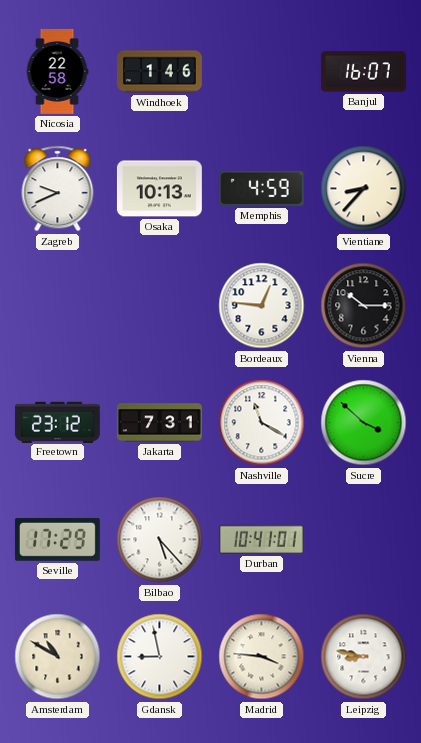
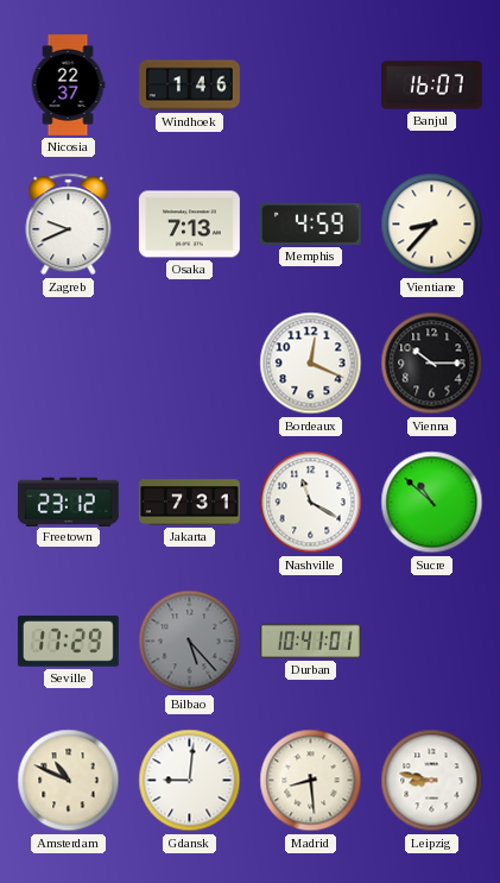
Nicosia: 22:58 -> 22:37
Osaka: 10:13 -> 7:13
Bordeaux: 12:46 -> 12:19
Sucre: 3:52 -> 10:52
Bilbao dial: white -> grey
Amsterdam: 10:50 -> 10:49
Gdansk: 8:58 -> 9:01
Madrid: 3:46 -> 8:29
